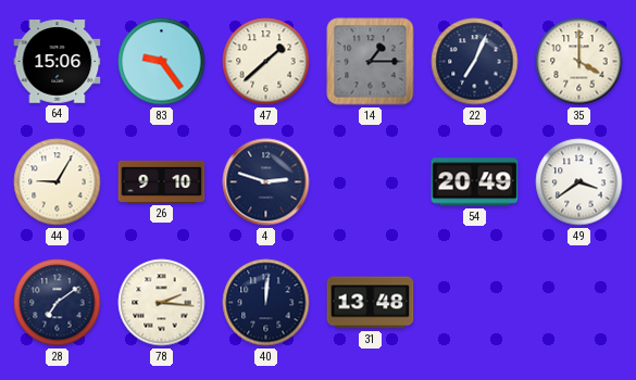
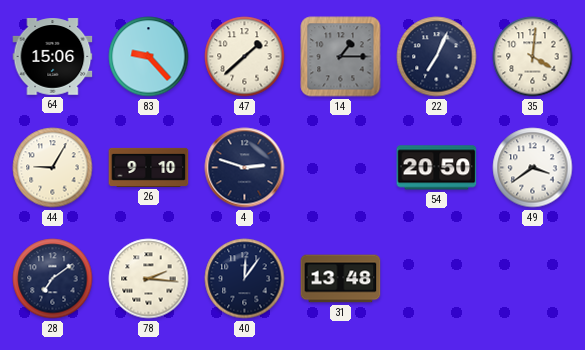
83: 9:24 -> 9:23
35: 4:00 -> 4:01
54: 20:49 -> 20:50
40: 12:01 -> 12:06
